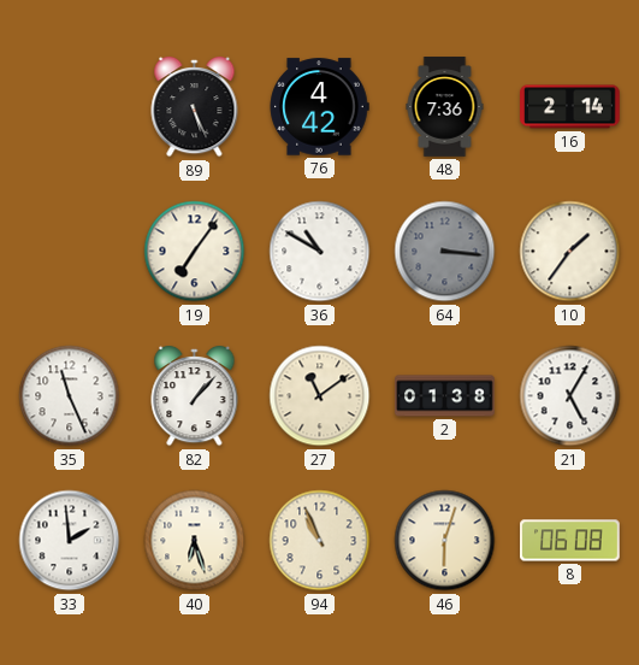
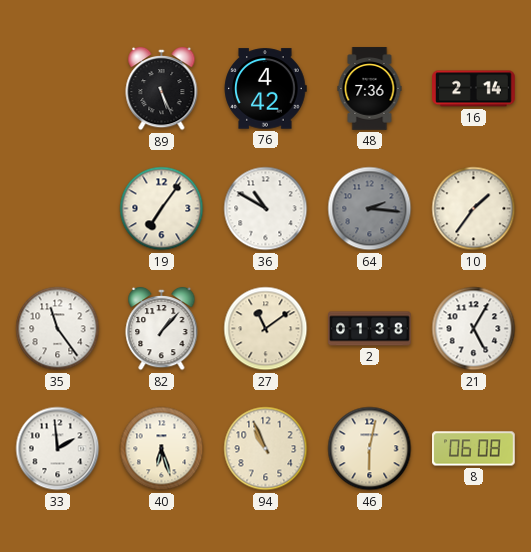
64: 3:16 -> 2:16
35: 11:26 -> 11:24
46: 6:03 -> 6:02
